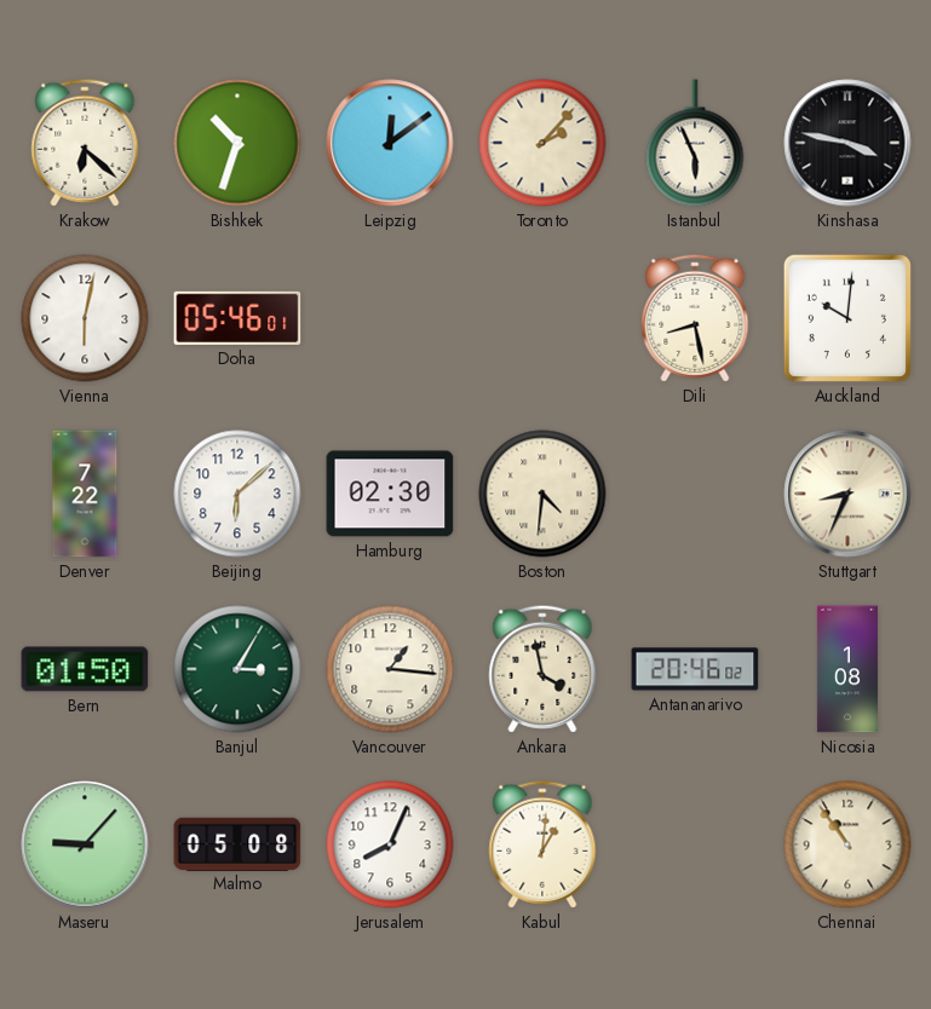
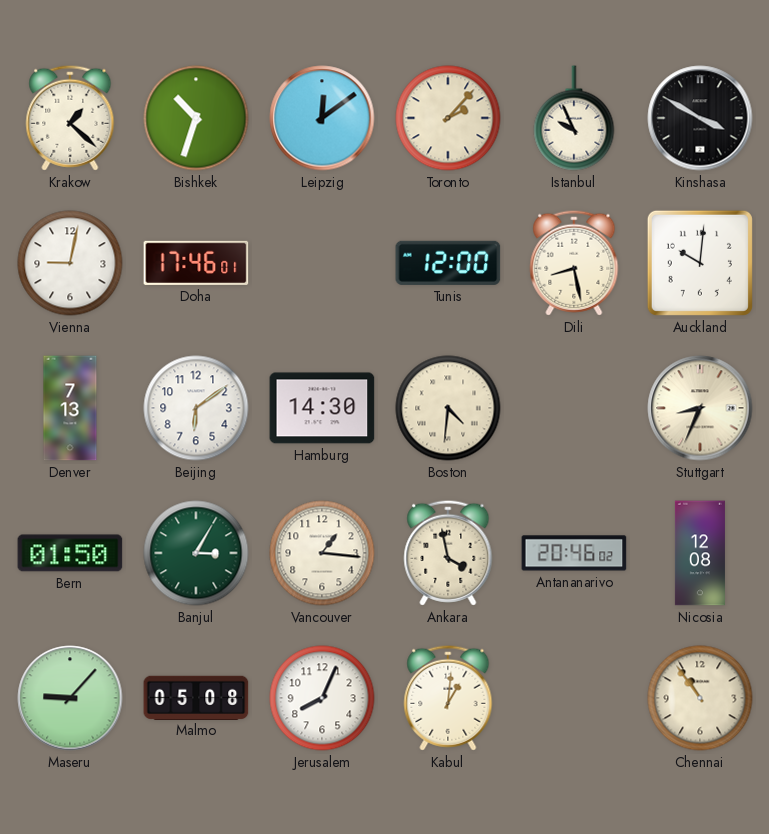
Krakow: 6:22 -> 1:22
Istanbul: 5:56 -> 9:56
Kinshasa: 3:47 -> 3:50
Vienna: 6:02 -> 9:02
Doha: 05:46 -> 17:46
Tunis: none -> 12:00
Denver: 7:22 -> 7:13
Beijing: 6:08 -> 6:09
Hamburg: 02:30 -> 14:30
Nicosia: 1:08 -> 12:08
